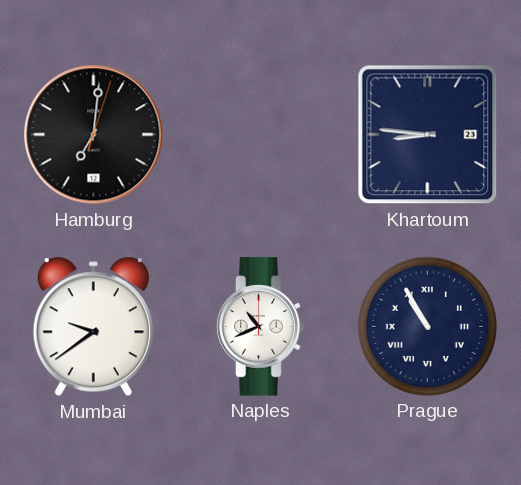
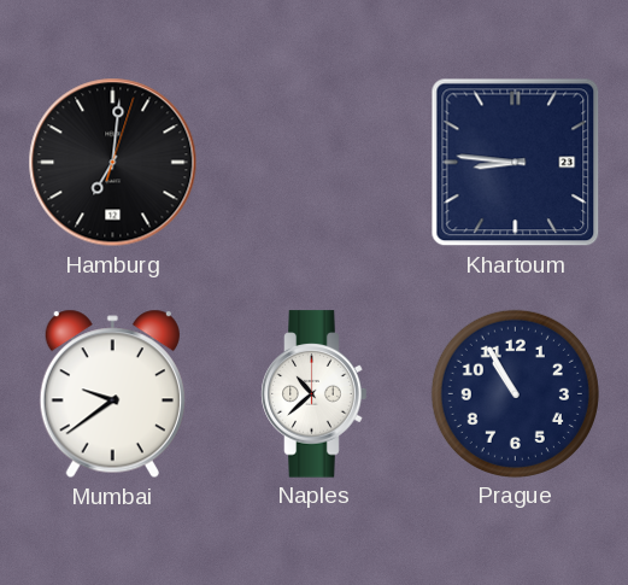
Naples: 10:41 -> 10:38
Prague numerals: Roman -> Arabic
